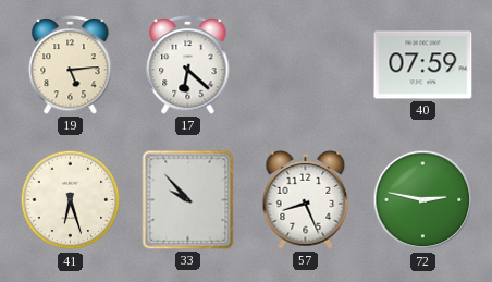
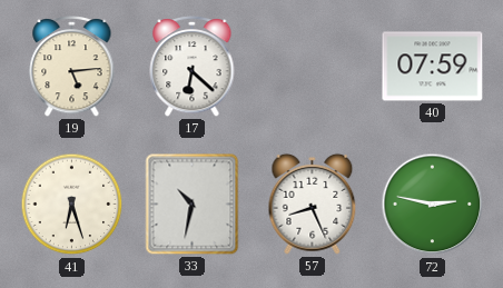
33: 9:53 -> 10:32
